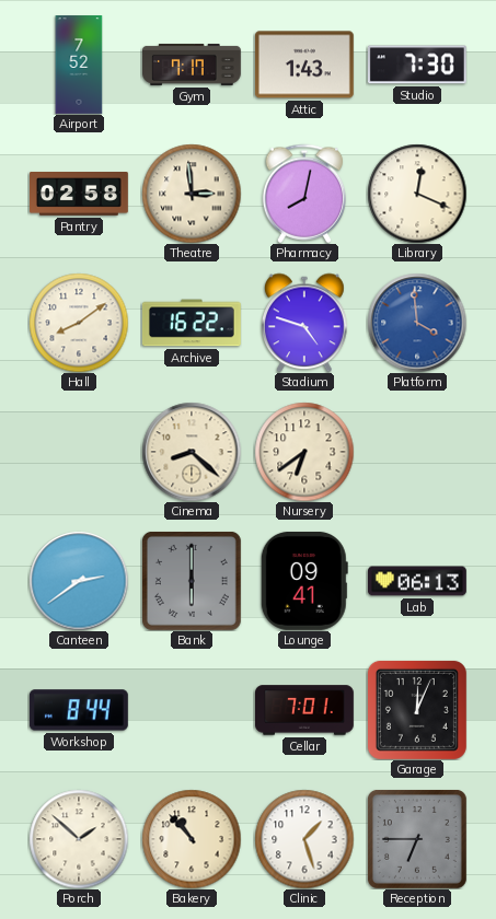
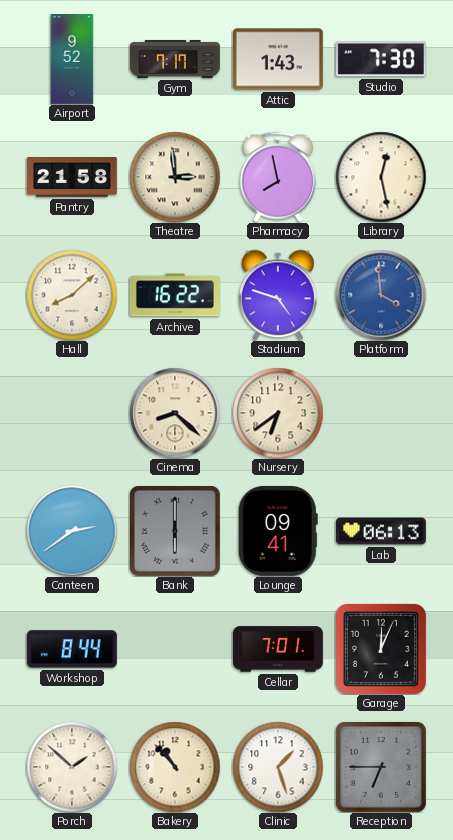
Airport: 7:52 -> 9:52
Pantry: 02:58 -> 21:58
Pharmacy: 8:02 -> 7:58
Library: 12:19 -> 12:28
Hall: 8:09 -> 8:08
